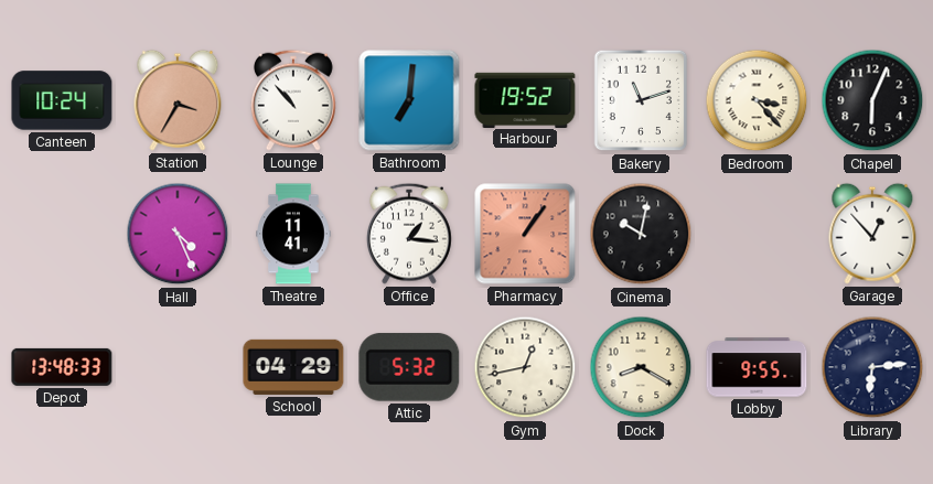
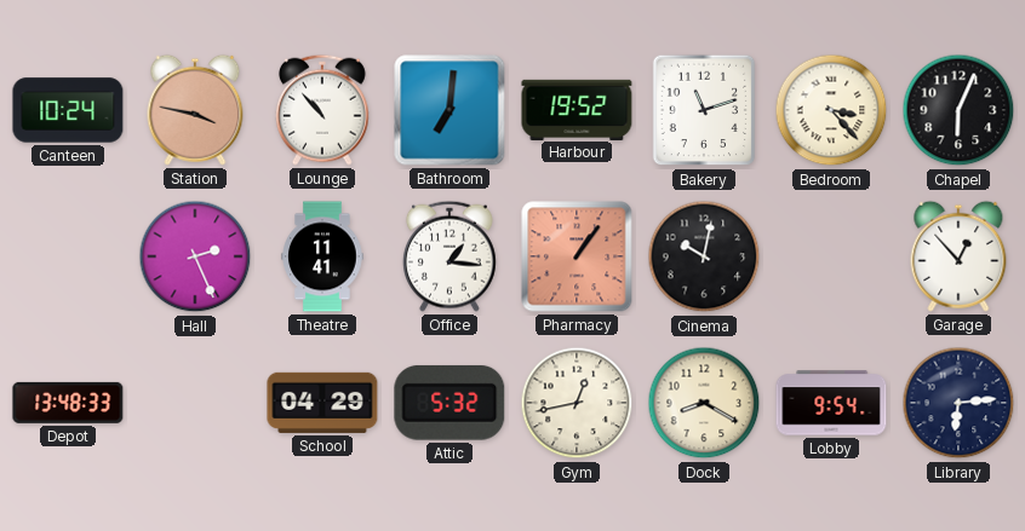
Station: 3:35 -> 3:47
Hall: 4:26 -> 2:26
Lobby: 9:55 -> 9:54
